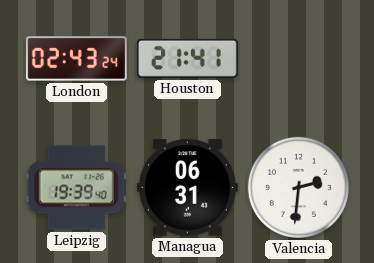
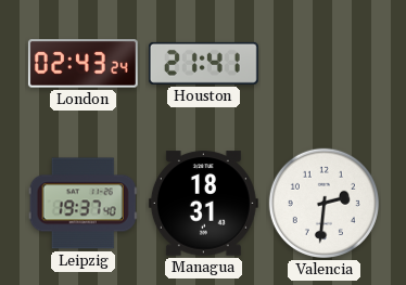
Leipzig: 19:39 -> 19:37
Managua: 06:31 -> 18:31
